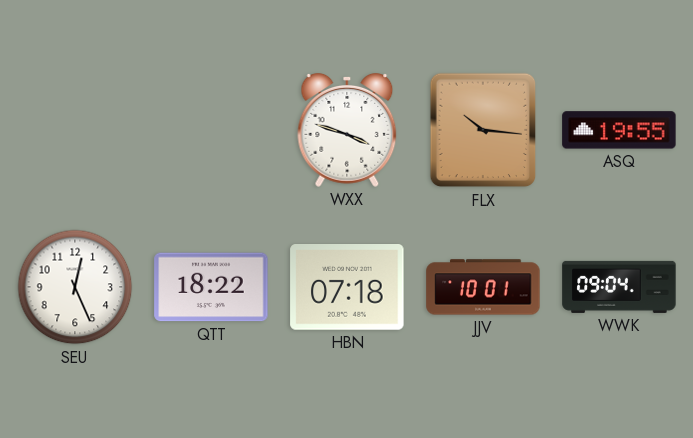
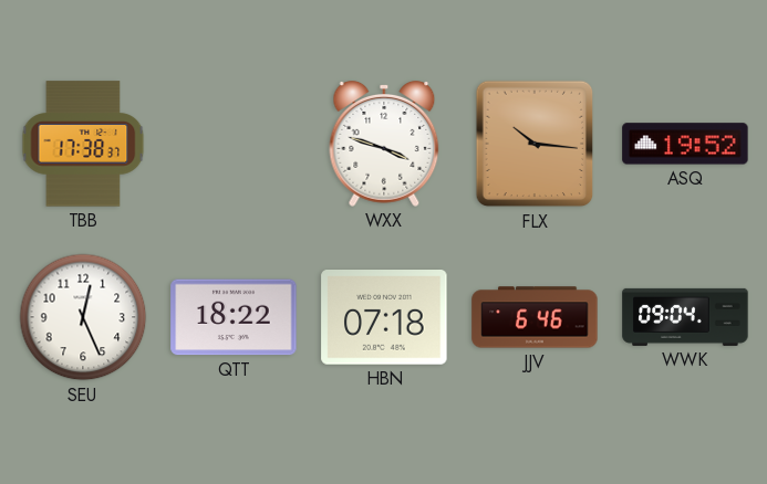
TBB: none -> 17:38
ASQ: 19:55 -> 19:52
JJV: 10:01 -> 6:46
